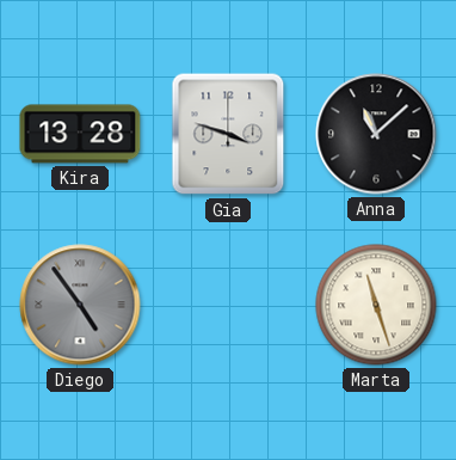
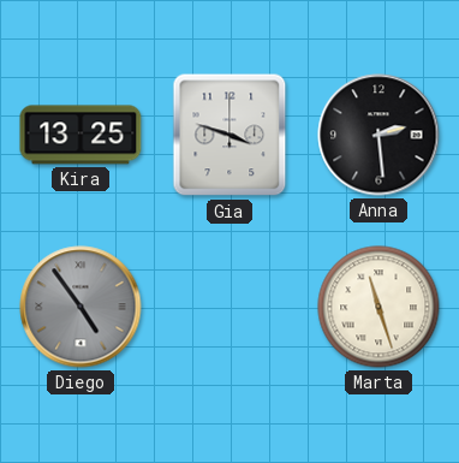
Kira: 13:28 -> 13:25
Anna: 11:08 -> 2:29
